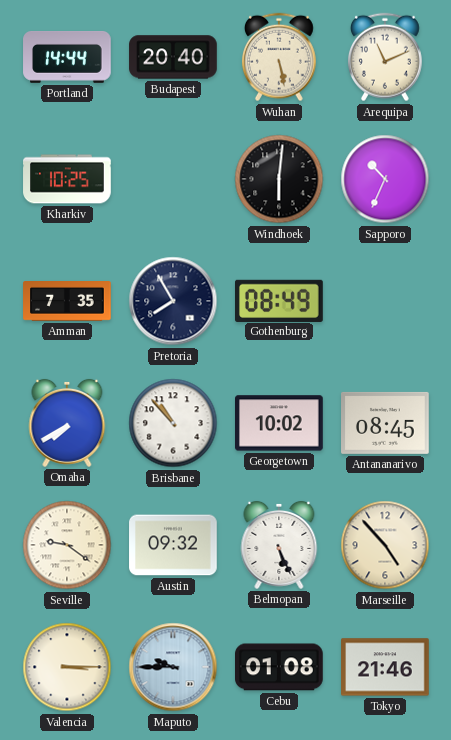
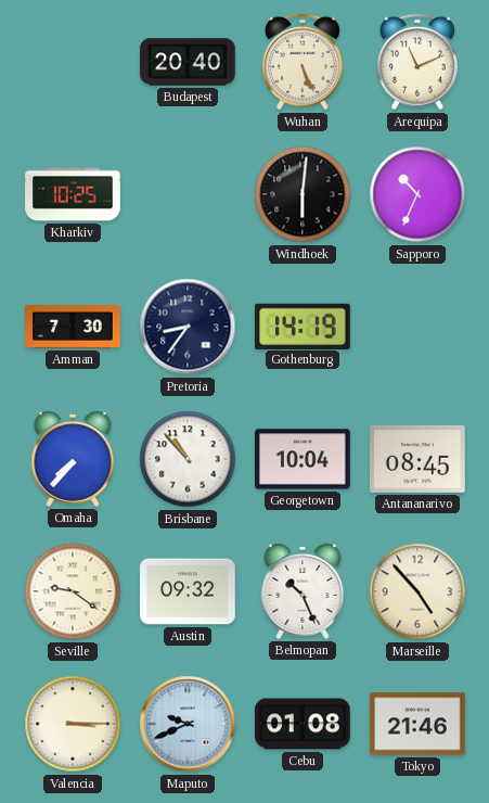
Portland: 14:44 -> none
Wuhan: 5:28 -> 5:26
Amman: 7:35 -> 7:30
Pretoria: 7:55 -> 8:36
Gothenburg: 08:49 -> 14:19
Omaha: 7:40 -> 7:37
Georgetown: 10:02 -> 10:04
Belmopan: 5:26 -> 10:26
Maputo: 9:45 -> 9:41
